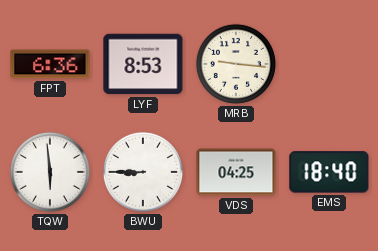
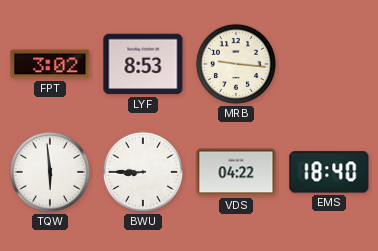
FPT: 6:36 -> 3:02
VDS: 04:25 -> 04:22
